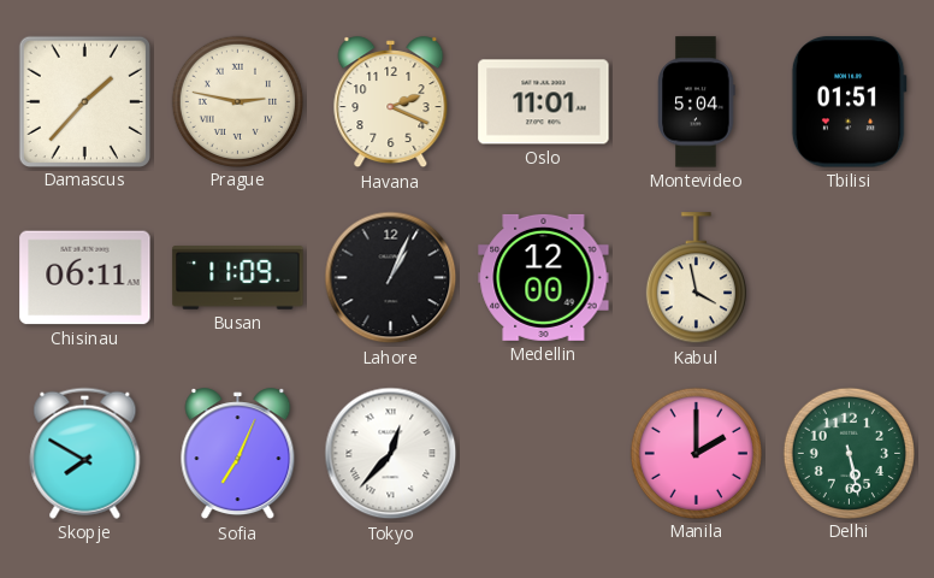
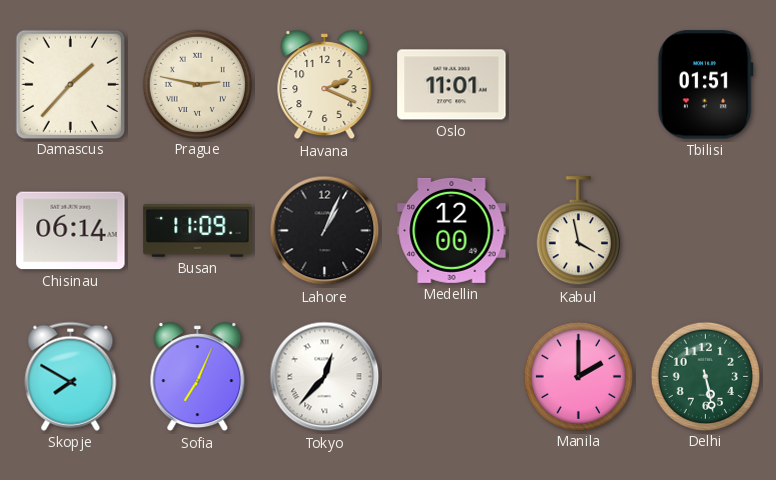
Montevideo: 5:04 -> none
Chisinau: 06:11 -> 06:14
